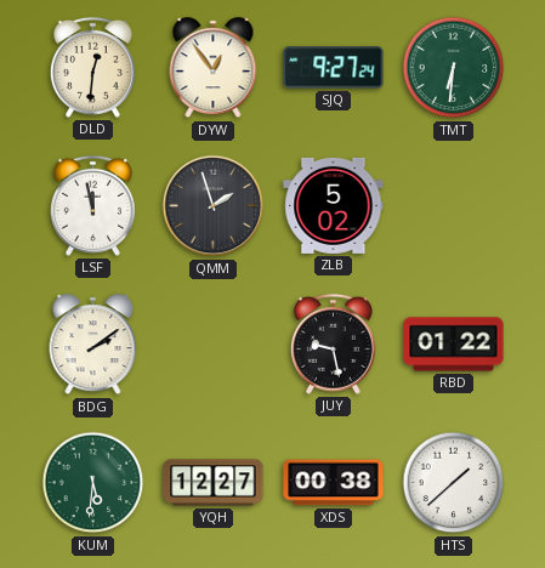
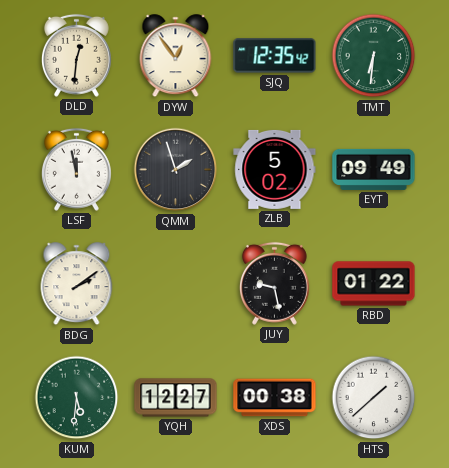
SJQ: 9:27 -> 12:35
EYT: none -> 09:49
